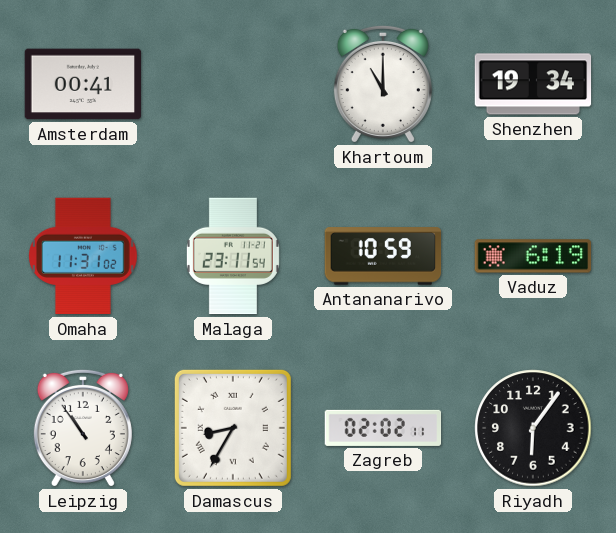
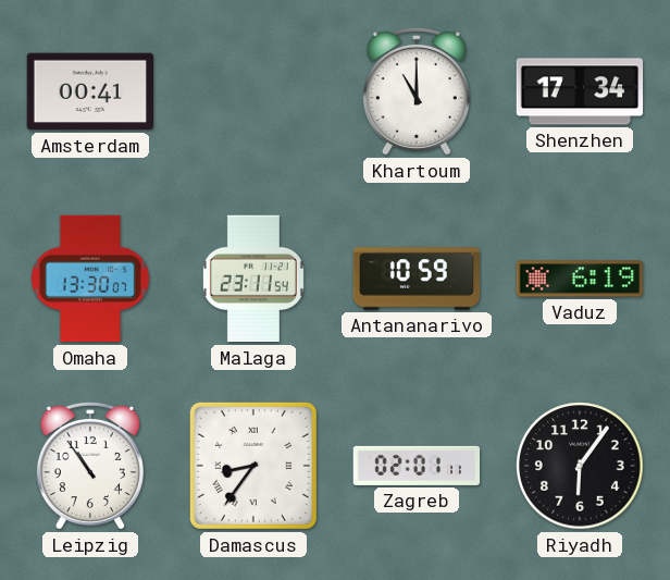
Shenzhen: 19:34 -> 17:34
Omaha: 11:31 -> 13:30
Damascus: 8:35 -> 8:36
Zagreb: 02:02 -> 02:01
